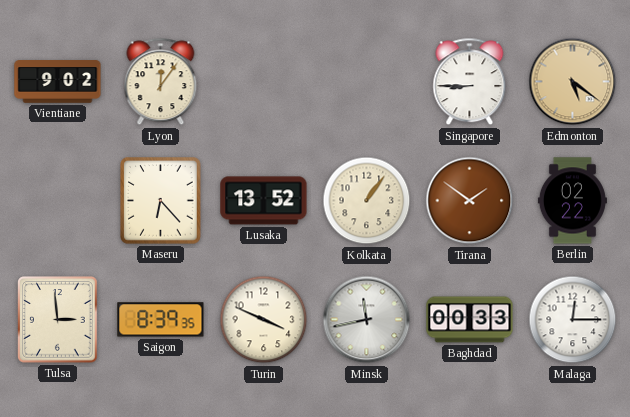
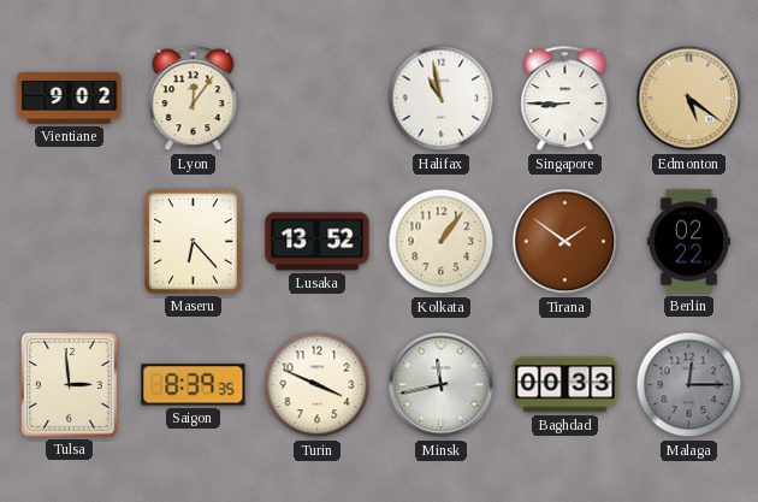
Halifax: none -> 10:58
Malaga dial: white -> grey
